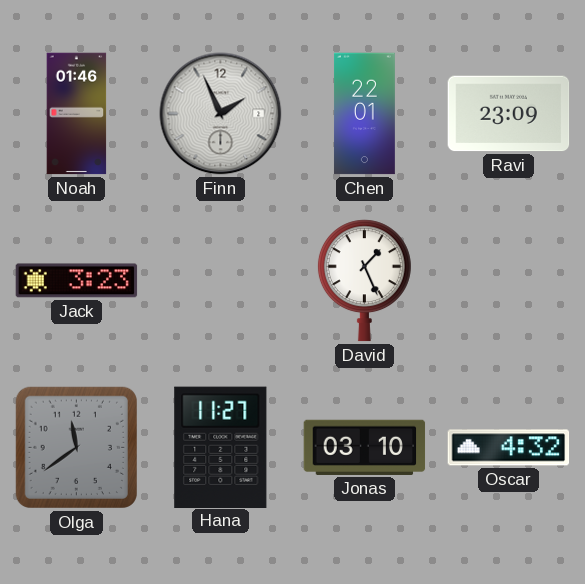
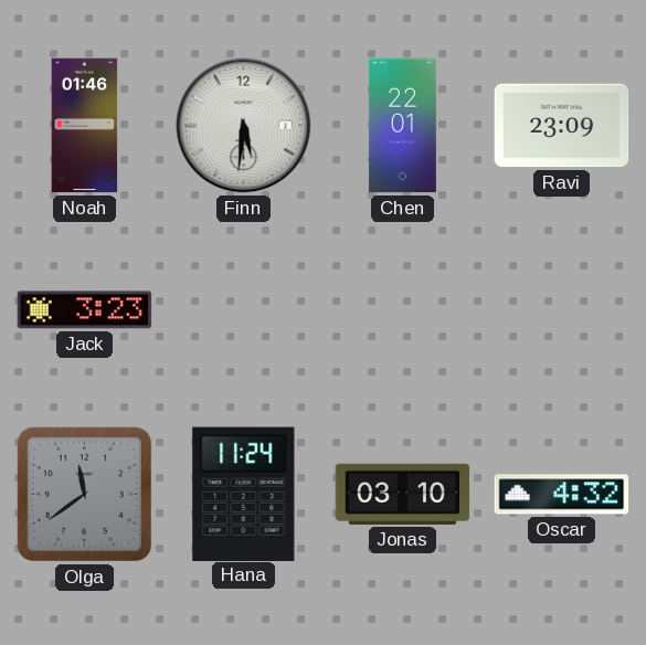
Finn: 1:56 -> 5:31
David: 1:26 -> none
Hana: 11:27 -> 11:24
